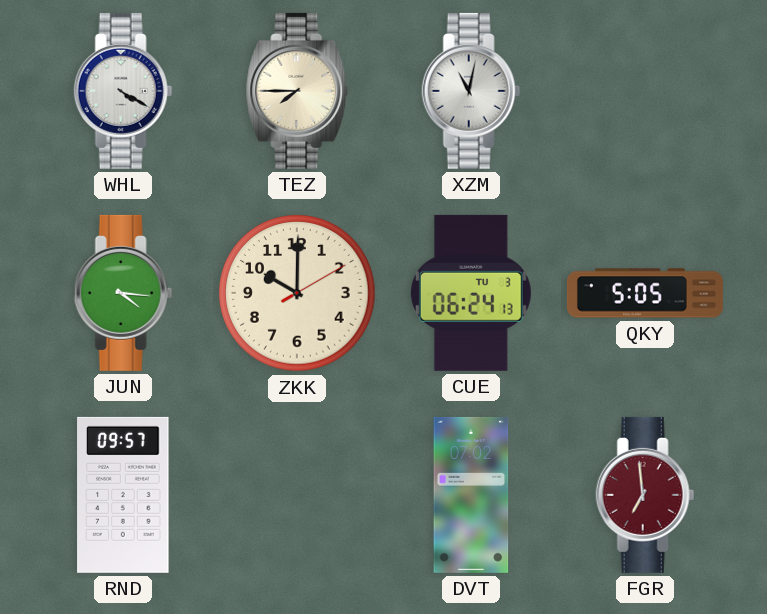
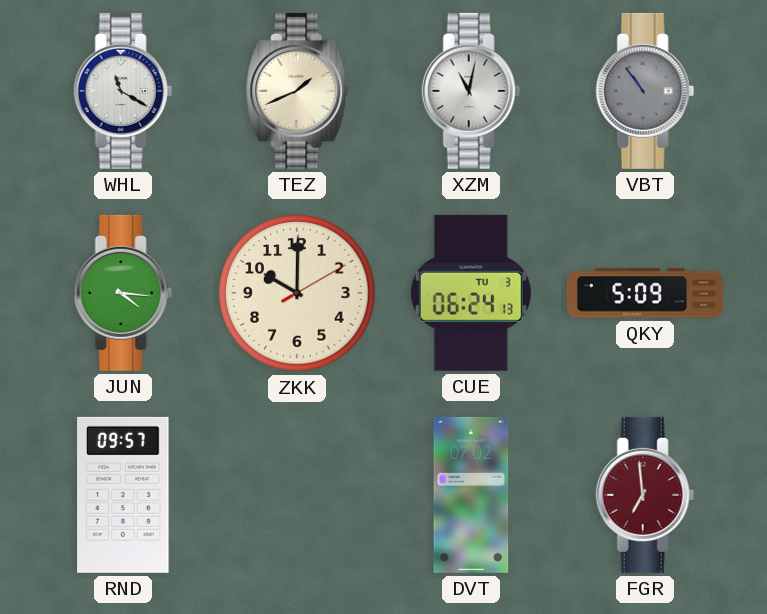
WHL: 4:20 -> 11:20
TEZ: 7:45 -> 1:41
VBT: none -> 10:54
QKY: 5:05 -> 5:09
